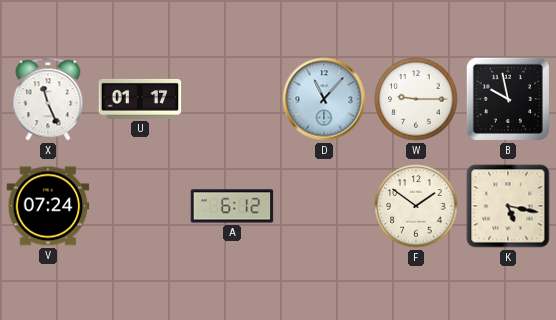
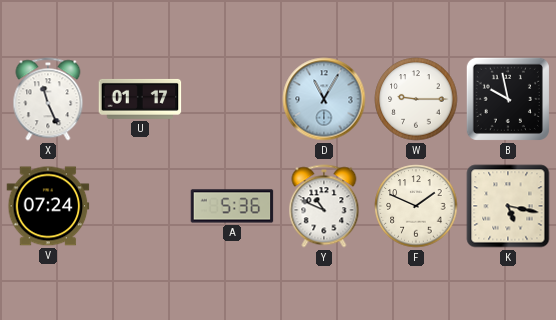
D: 11:07 -> 11:05
A: 6:12 -> 5:36
Y: none -> 10:49
F: 1:51 -> 1:49
